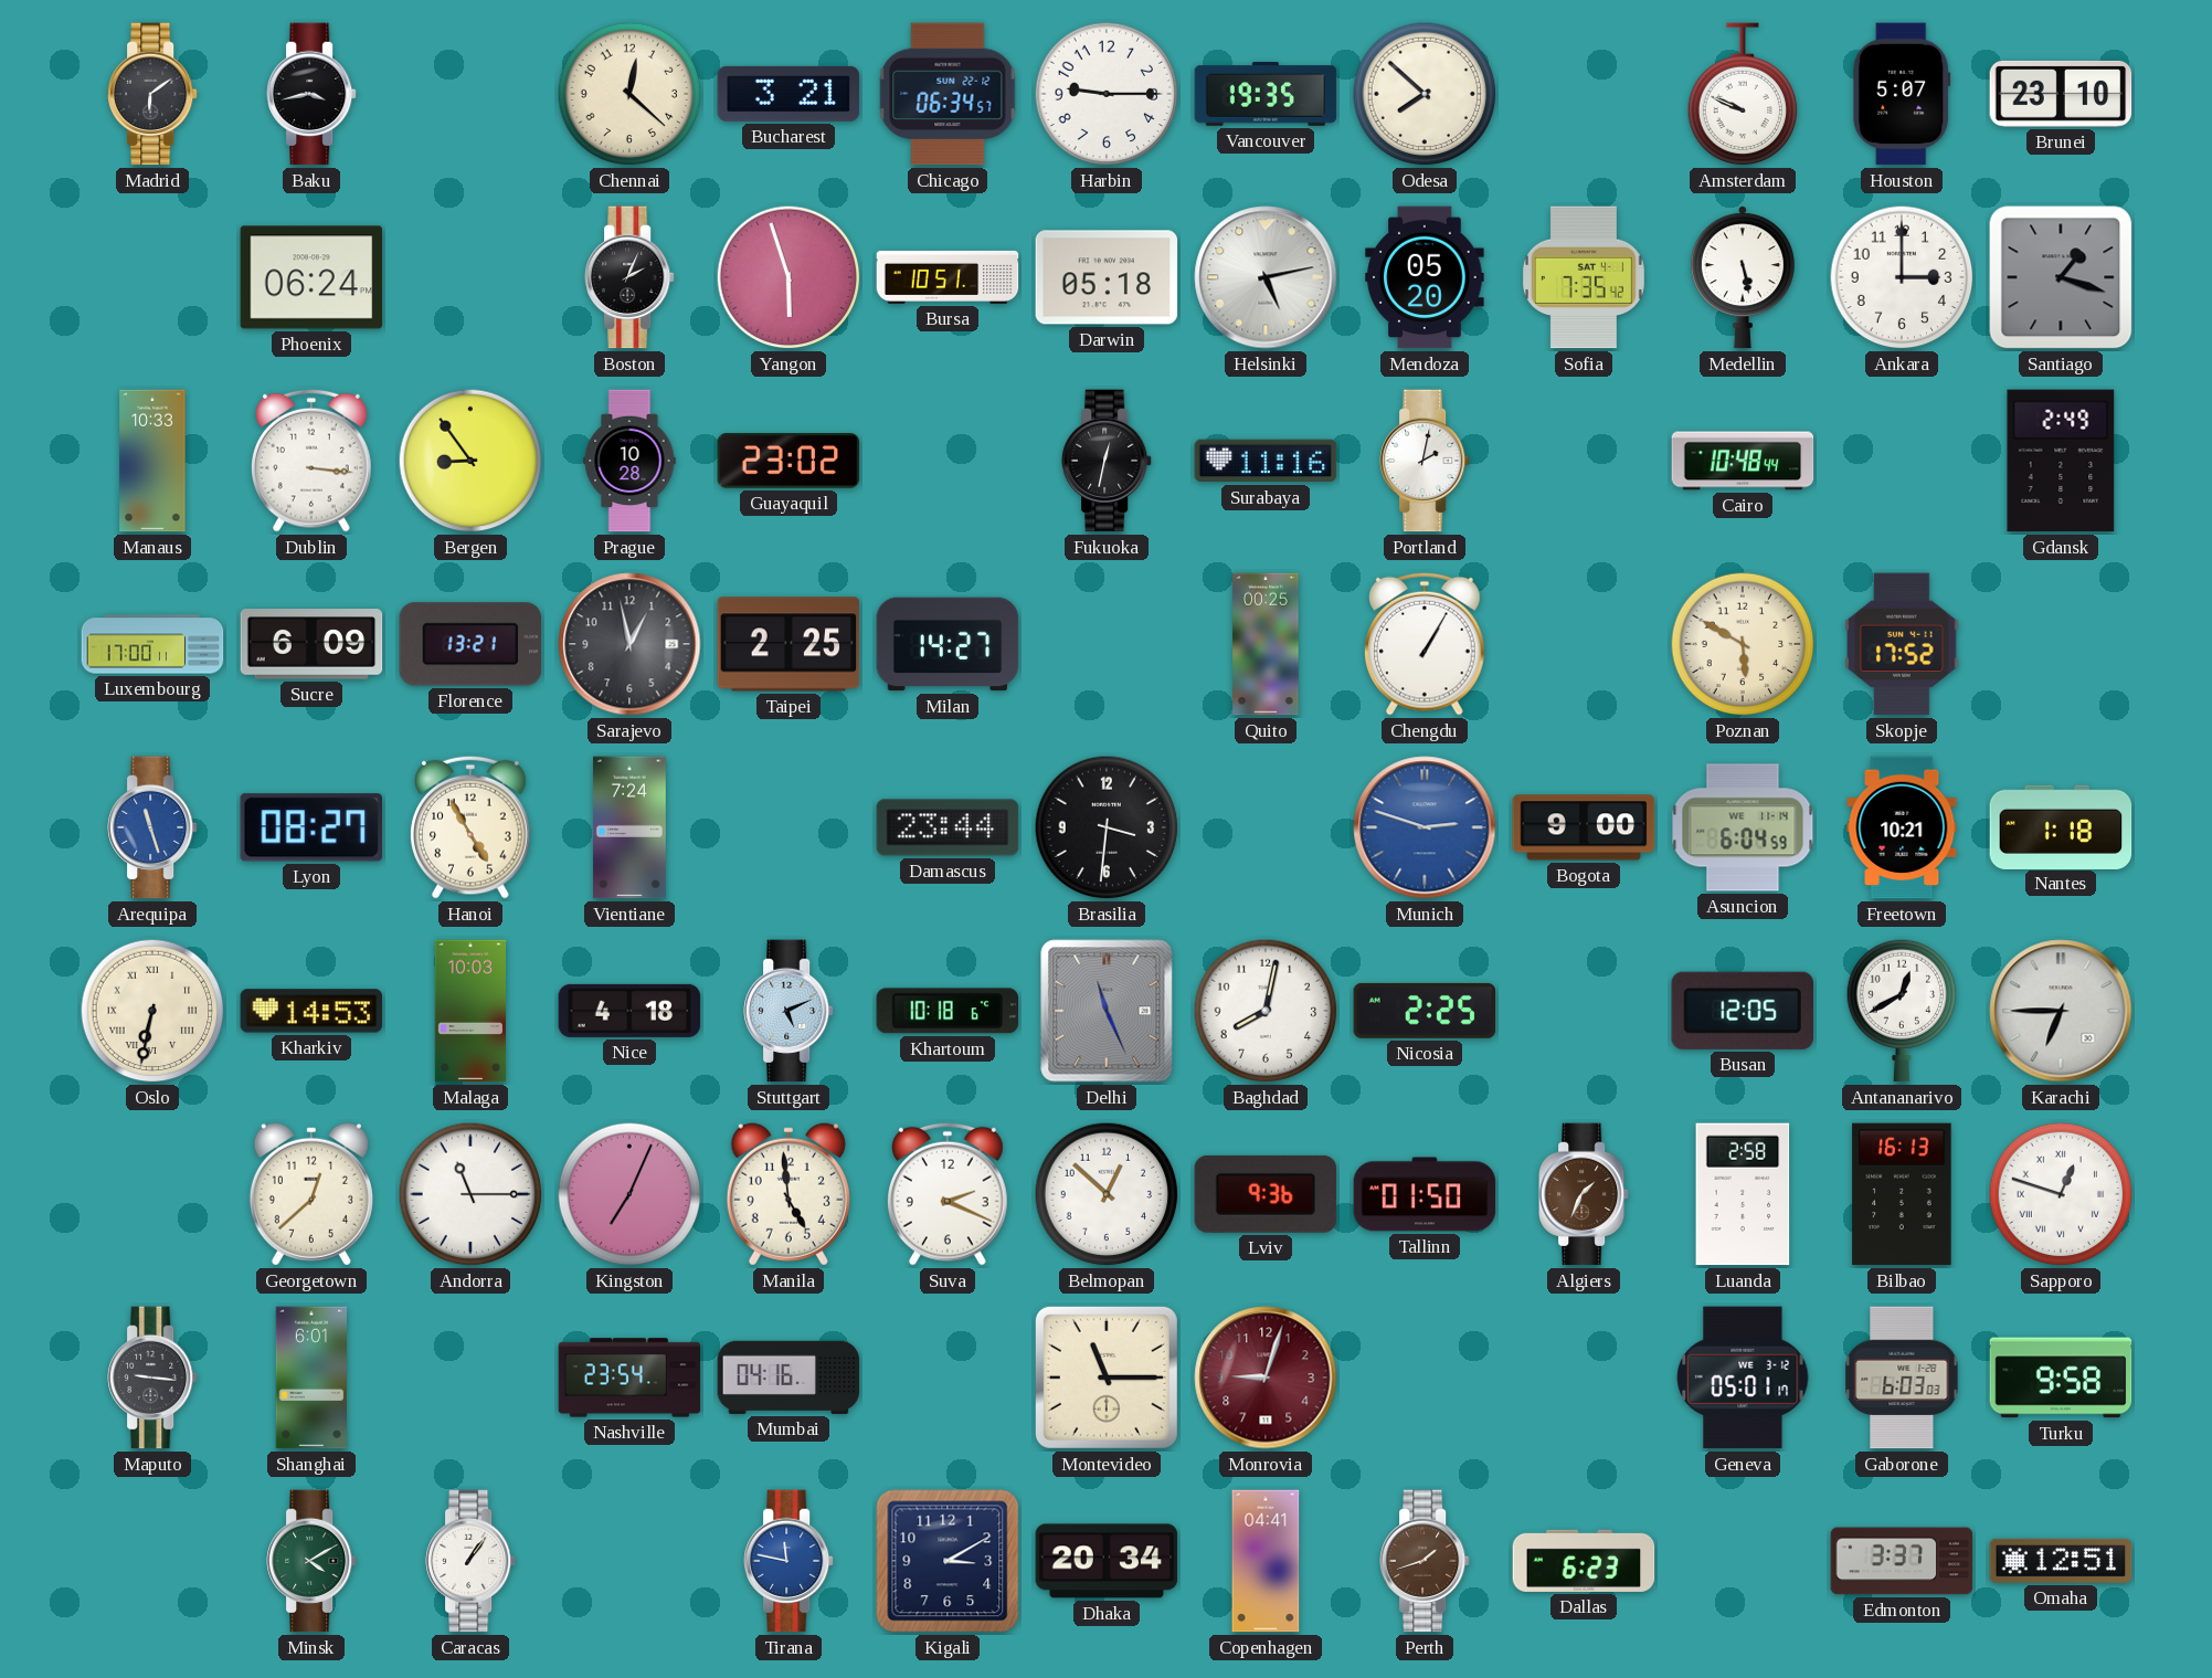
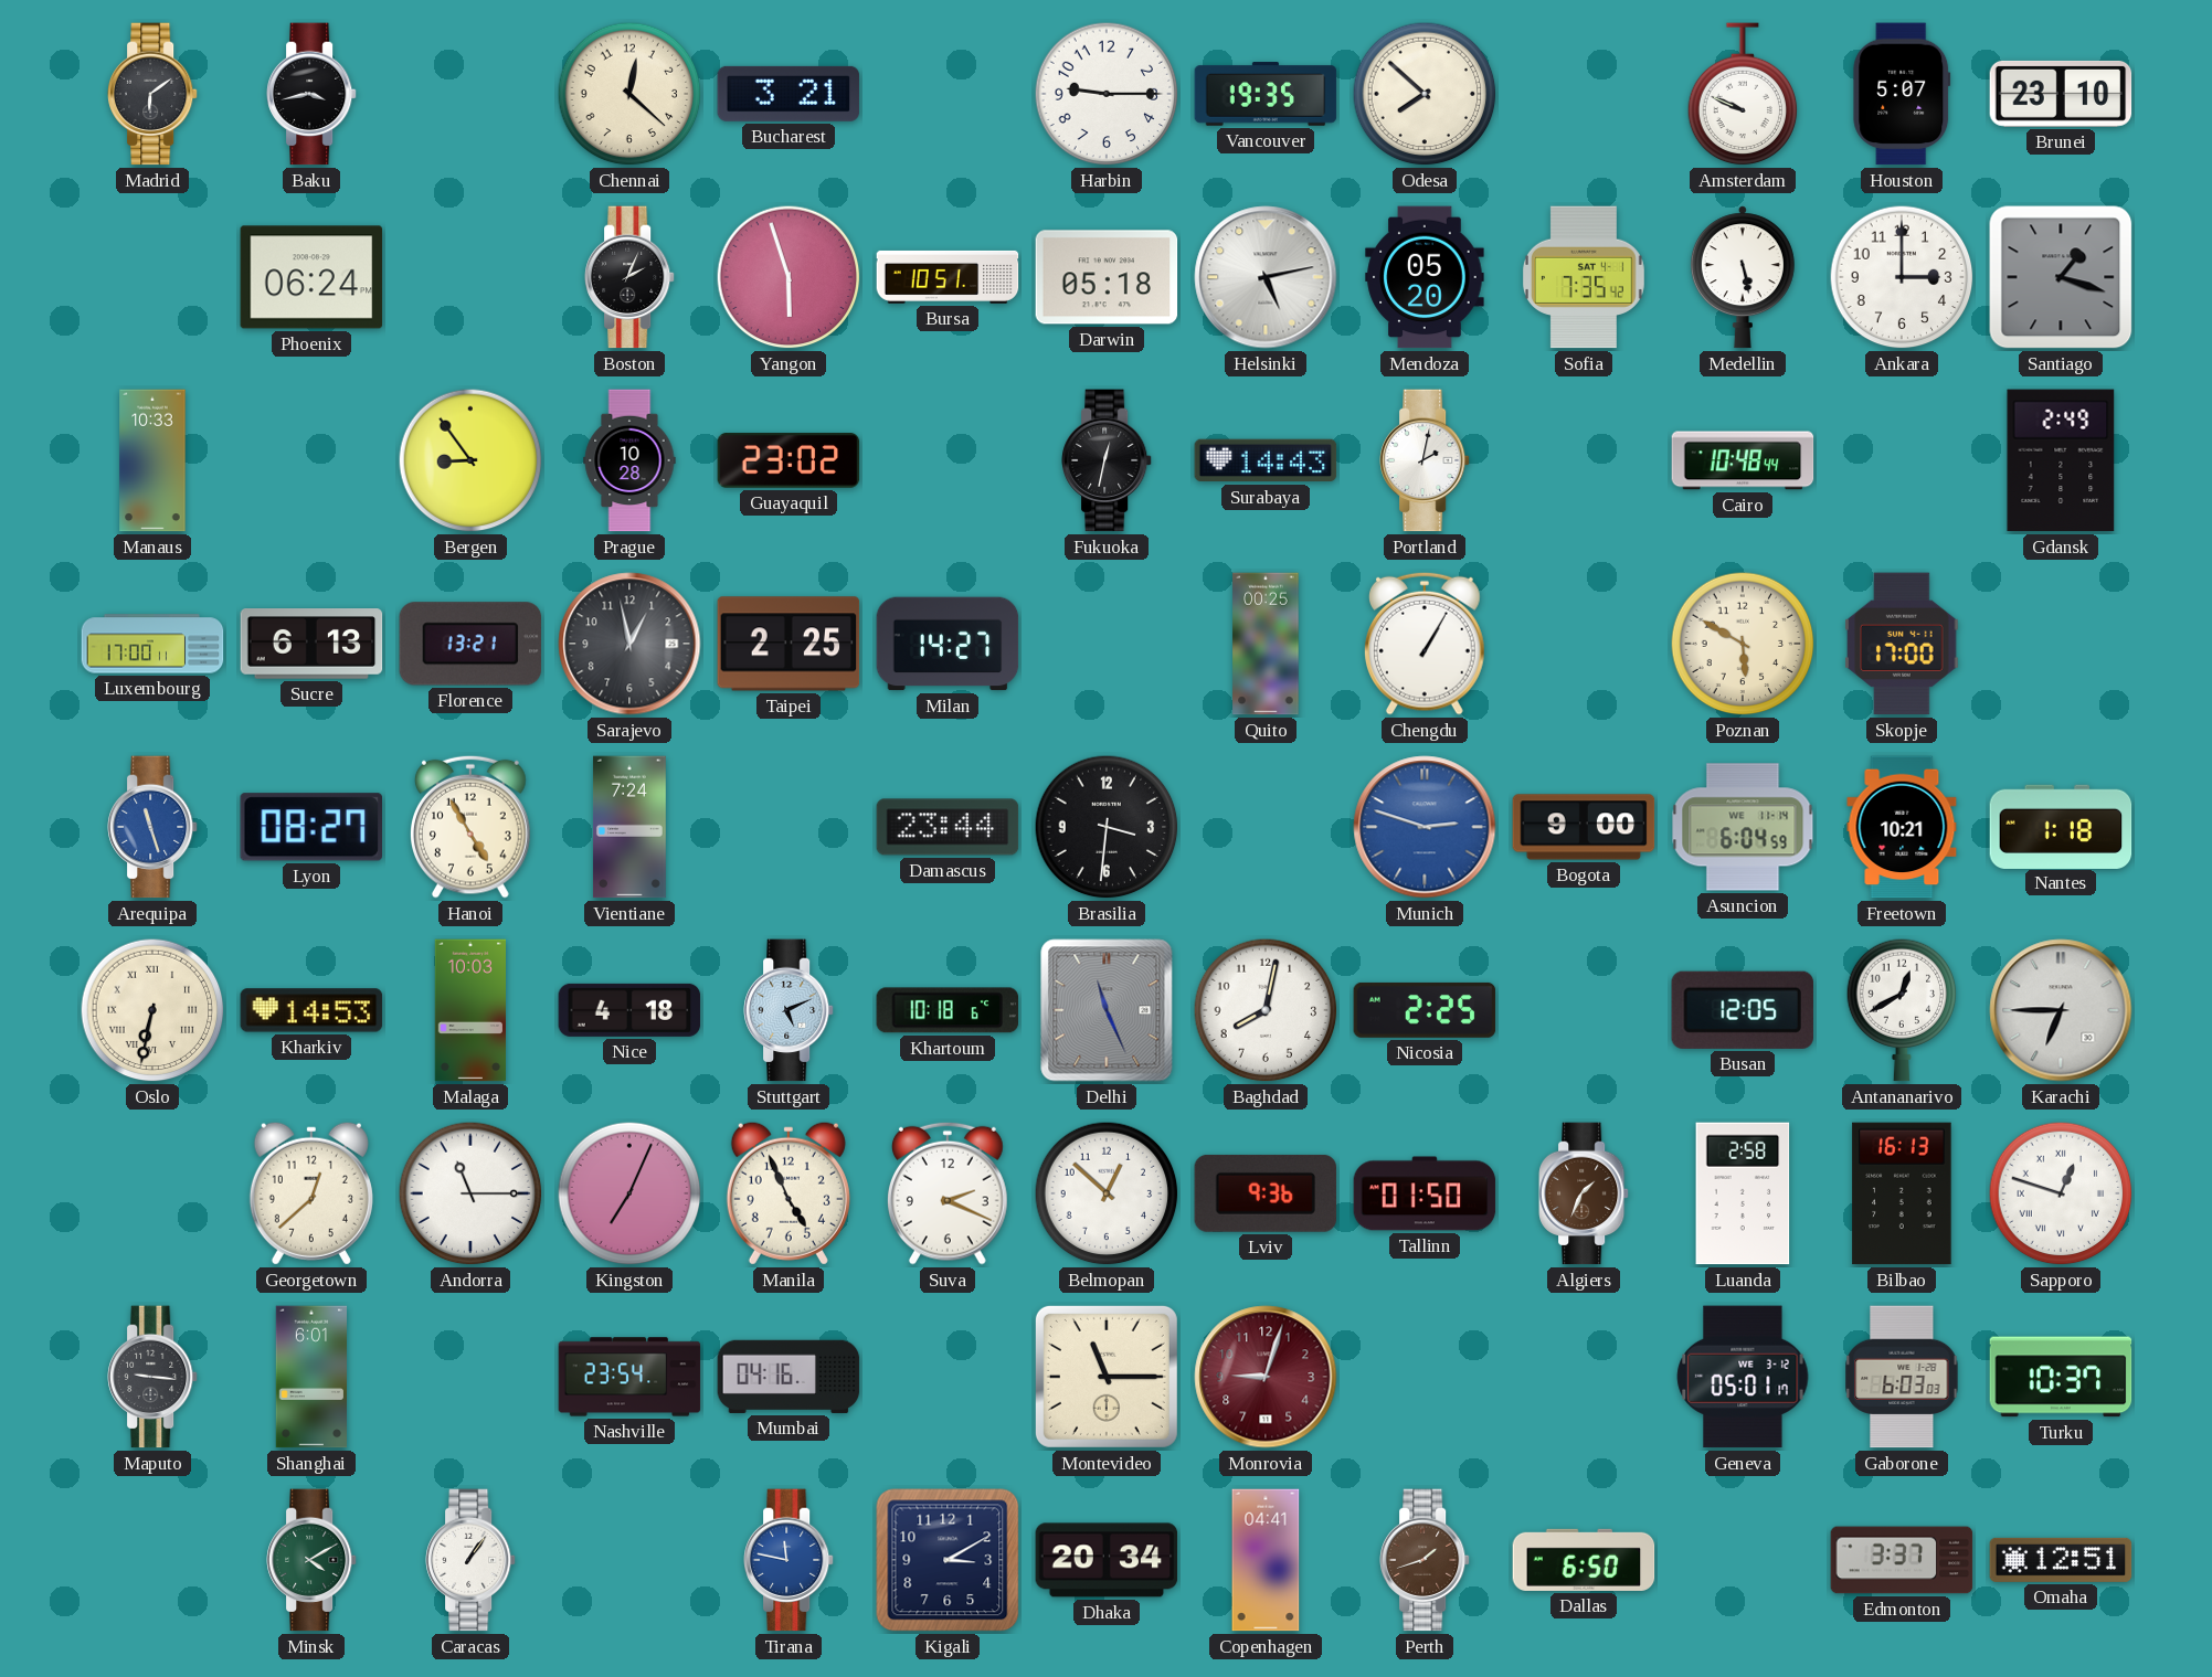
Chicago: 06:34 -> none
Dublin: 3:16 -> none
Surabaya: 11:16 -> 14:43
Sucre: 6:09 -> 6:13
Skopje: 17:52 -> 17:00
Manila: 4:59 -> 4:56
Turku: 9:58 -> 10:37
Dallas: 6:23 -> 6:50
